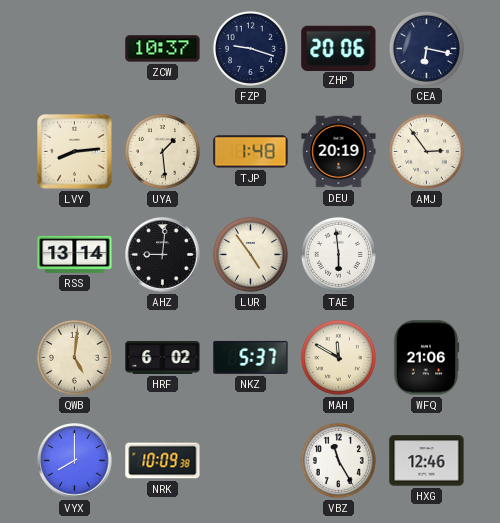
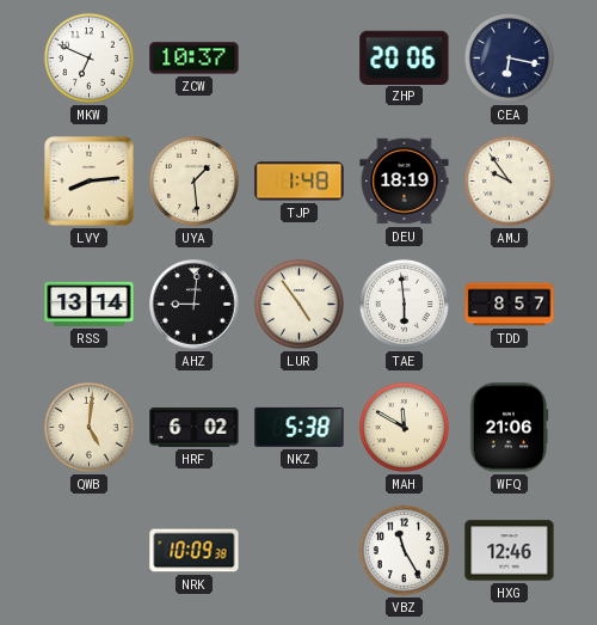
MKW: none -> 6:49
FZP: 9:18 -> none
DEU: 20:19 -> 18:19
AMJ: 2:54 -> 9:54
TDD: none -> 8:57
NKZ: 5:37 -> 5:38
VYX: 8:00 -> none
